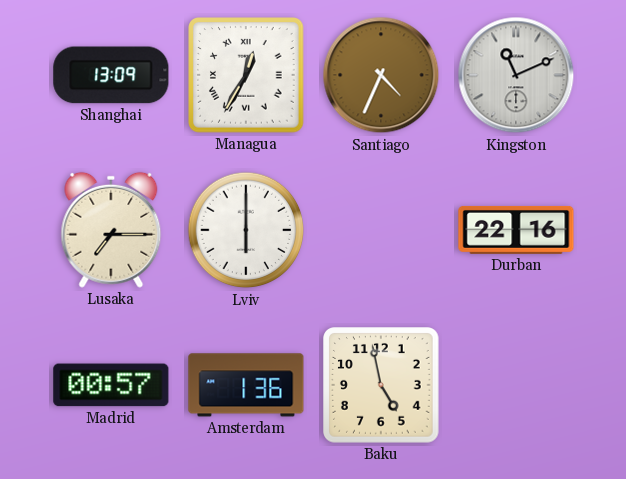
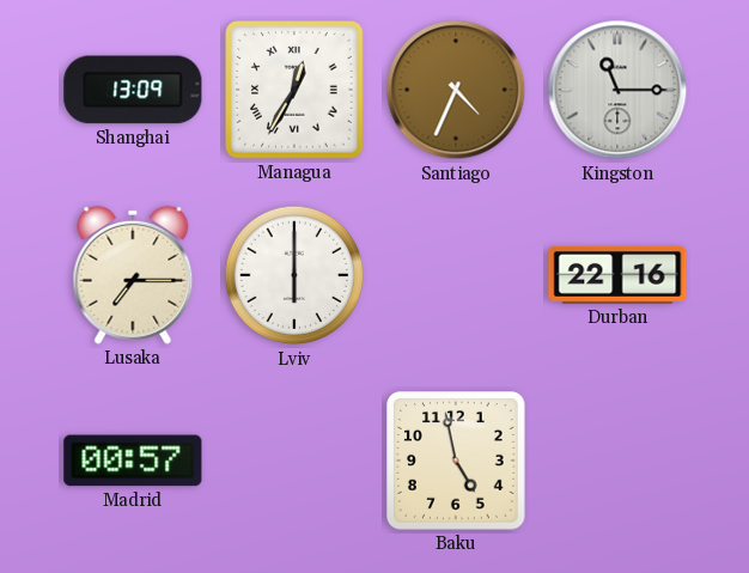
Kingston: 11:11 -> 11:15
Amsterdam: 1:36 -> none
